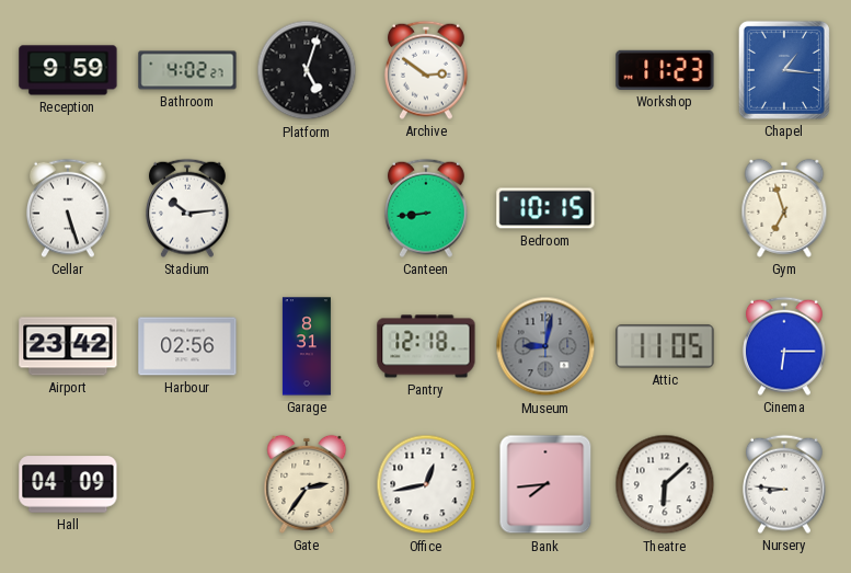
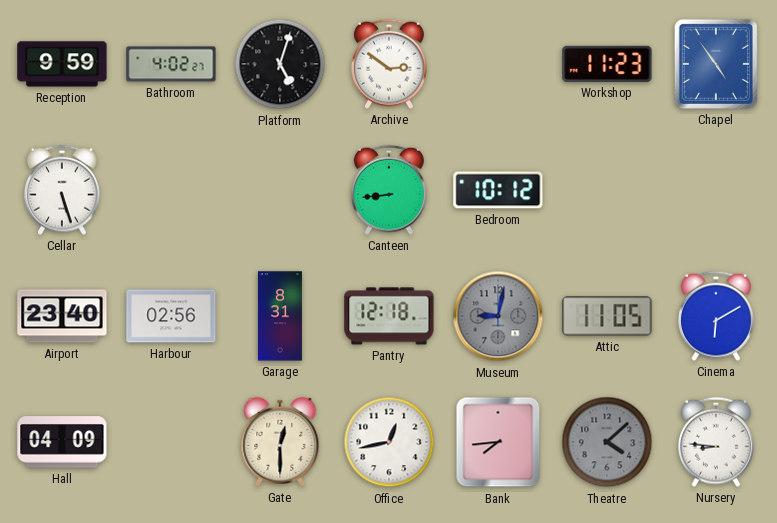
Chapel: 1:16 -> 4:54
Stadium: 10:14 -> none
Bedroom: 10:15 -> 10:12
Gym: 6:57 -> none
Airport: 23:42 -> 23:40
Cinema: 6:15 -> 6:10
Gate: 2:36 -> 12:30
Theatre: 6:08 -> 4:08
Theatre dial: white -> grey
